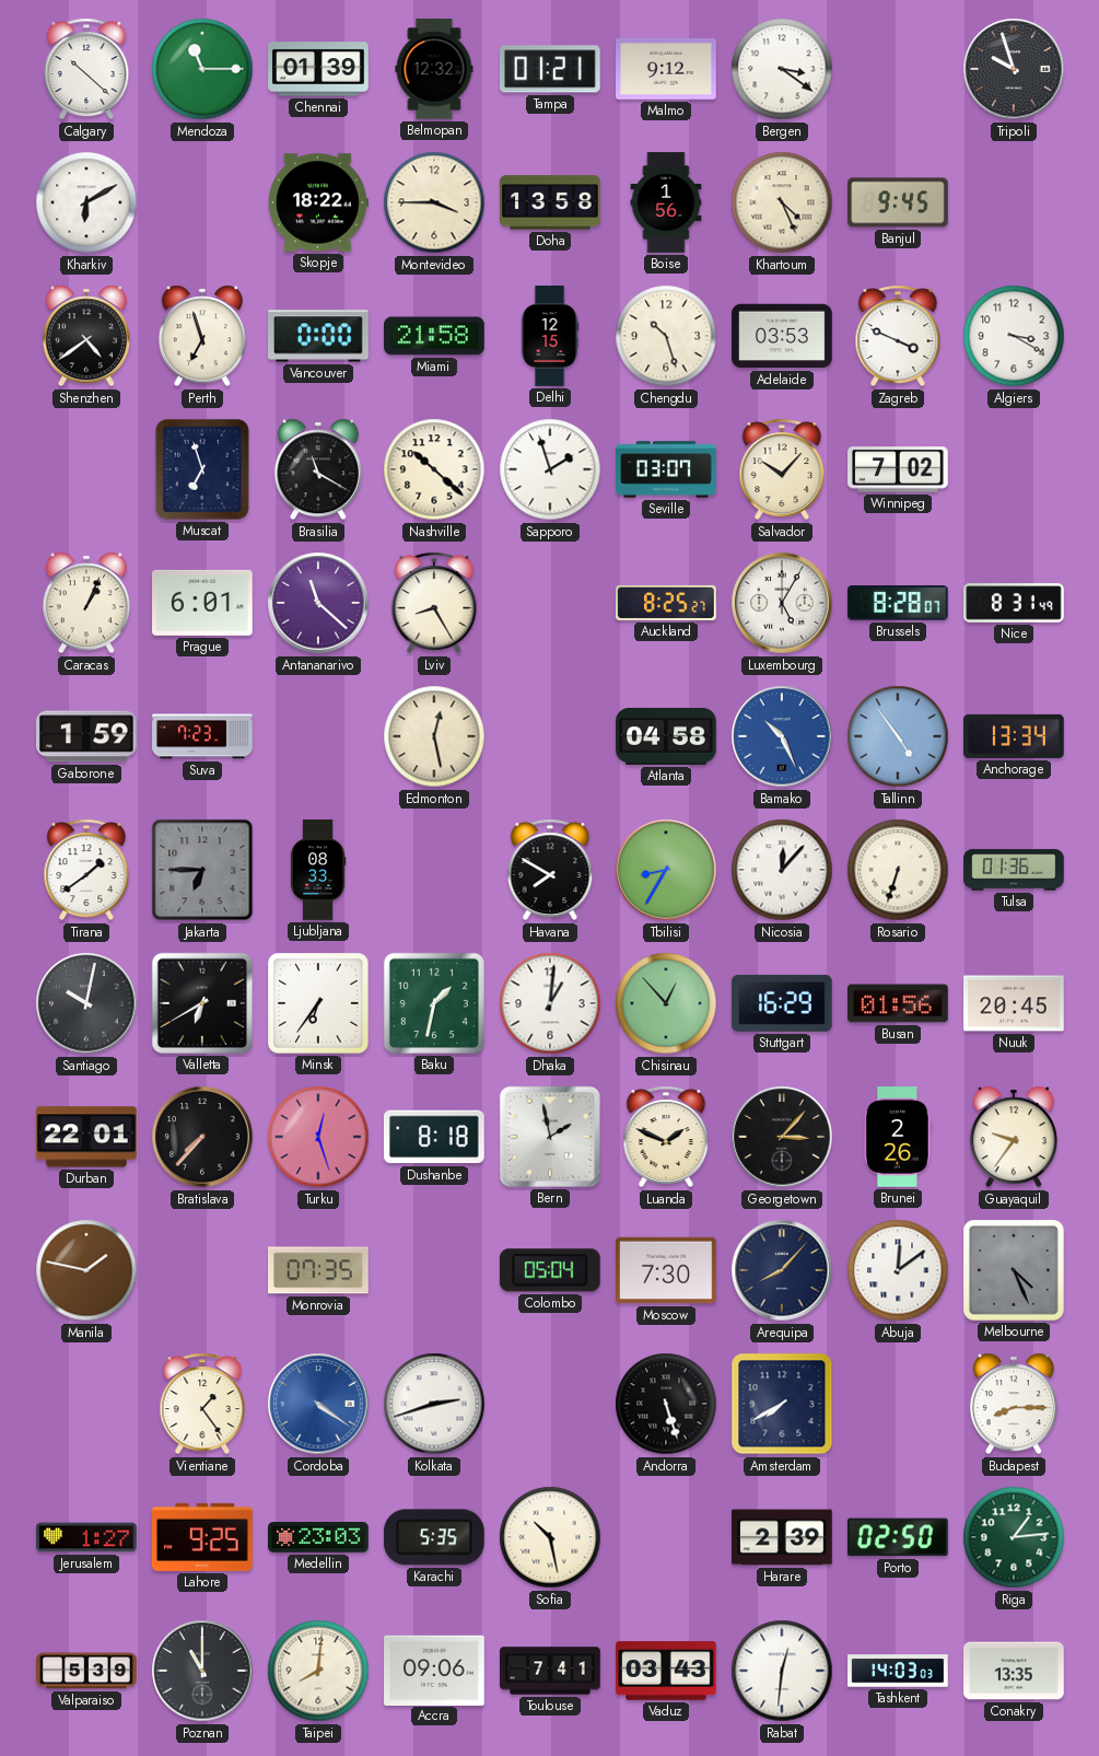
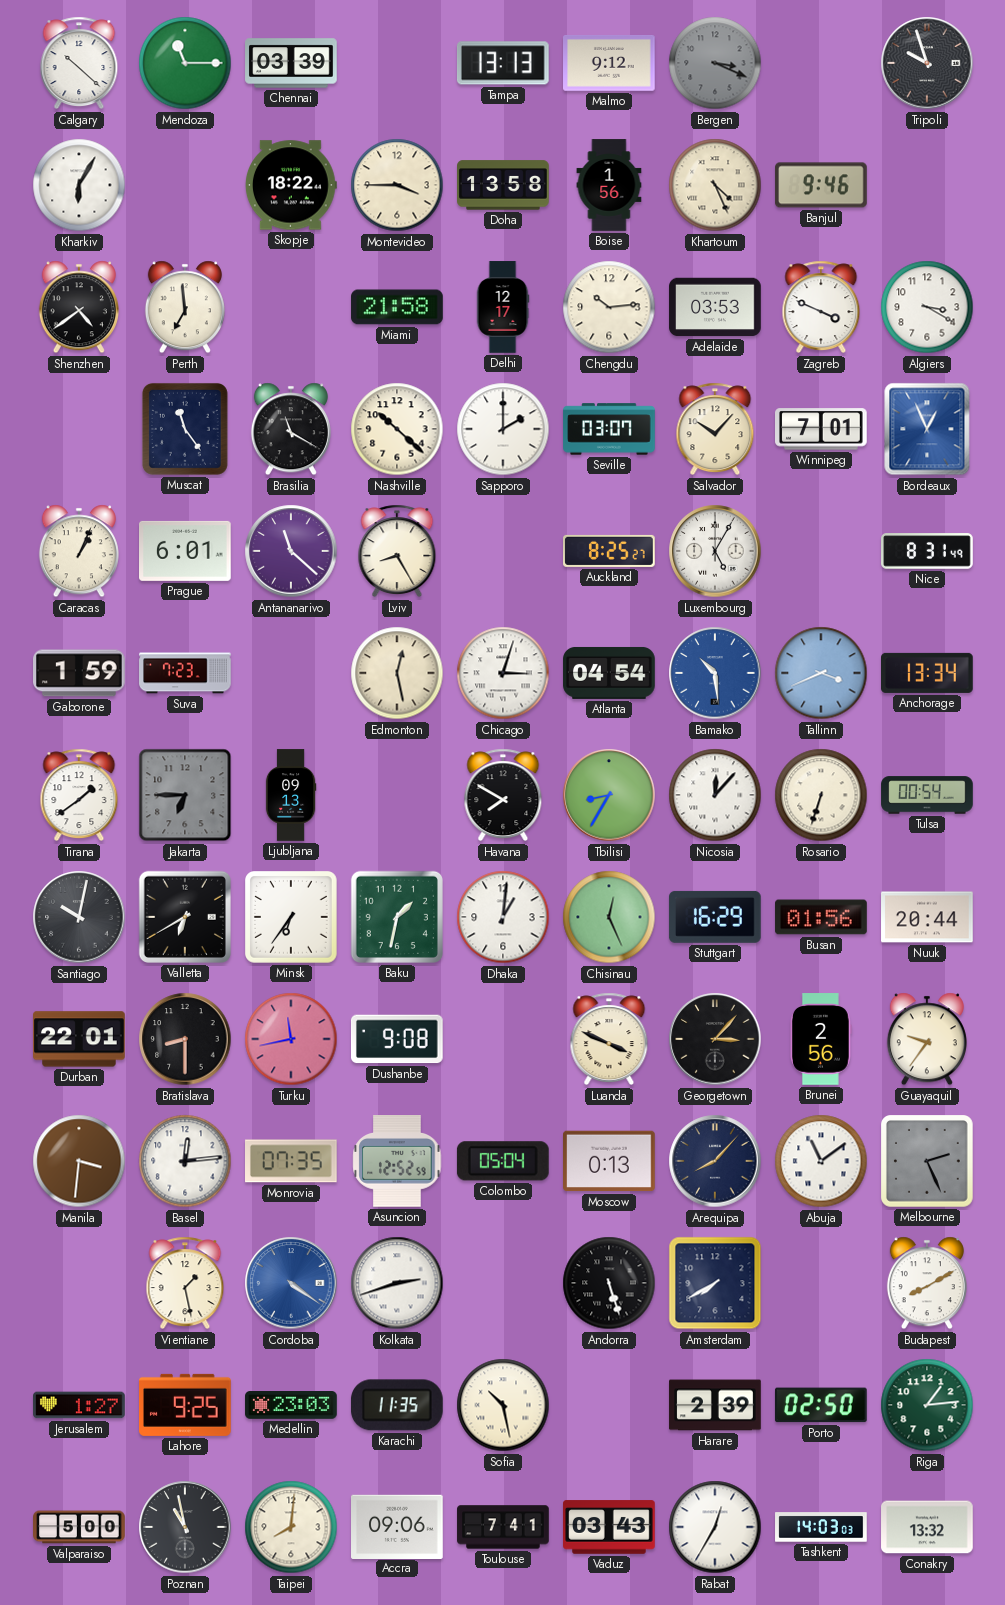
Chennai: 01:39 -> 03:39
Belmopan: 12:32 -> none
Tampa: 01:21 -> 13:13
Bergen: 3:21 -> 3:19
Bergen dial: white -> grey
Kharkiv: 6:10 -> 6:05
Banjul: 9:45 -> 9:46
Perth: 6:57 -> 6:59
Vancouver: 0:00 -> none
Delhi: 12:15 -> 12:17
Chengdu: 10:27 -> 10:14
Muscat: 6:57 -> 11:24
Sapporo: 1:57 -> 2:00
Winnipeg: 7:02 -> 7:01
Bordeaux: none -> 12:56
Brussels: 8:28 -> none
Chicago: none -> 3:03
Atlanta: 04:58 -> 04:54
Bamako: 10:26 -> 10:29
Tallinn: 4:54 -> 3:41
Ljubljana: 08:33 -> 09:13
Tulsa: 01:36 -> 00:54
Chisinau: 12:53 -> 12:26
Nuuk: 20:45 -> 20:44
Bratislava: 7:37 -> 8:30
Turku: 12:27 -> 11:43
Dushanbe: 8:18 -> 9:08
Bern: 1:58 -> none
Luanda: 1:49 -> 3:49
Brunei: 2:26 -> 2:56
Manila: 1:47 -> 3:31
Basel: none -> 12:14
Asuncion: none -> 12:52
Moscow: 7:30 -> 0:13
Abuja: 12:09 -> 11:09
Melbourne: 4:26 -> 2:26
Vientiane: 1:24 -> 1:28
Budapest: 8:15 -> 8:10
Karachi: 5:35 -> 11:35
Valparaiso: 5:39 -> 5:00
Poznan: 11:00 -> 10:58
Rabat: 12:31 -> 12:35
Conakry: 13:35 -> 13:32
